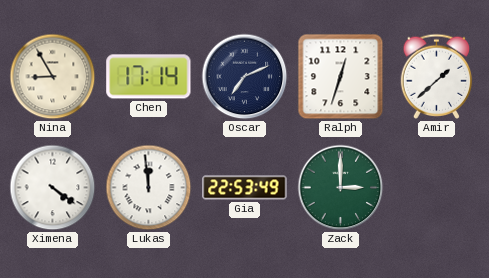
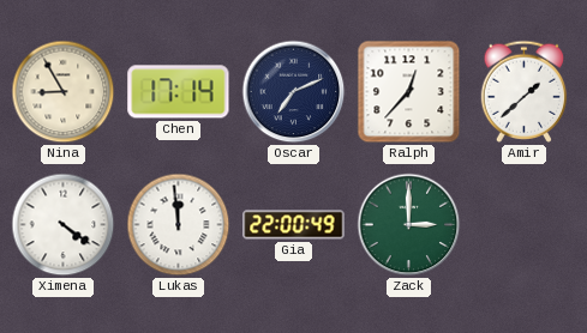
Ralph: 12:33 -> 12:37
Gia: 22:53 -> 22:00
